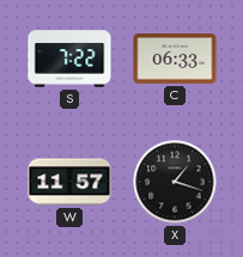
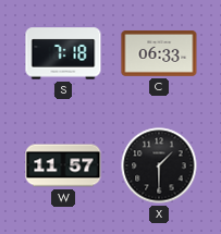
S: 7:22 -> 7:18
X: 1:18 -> 1:30
